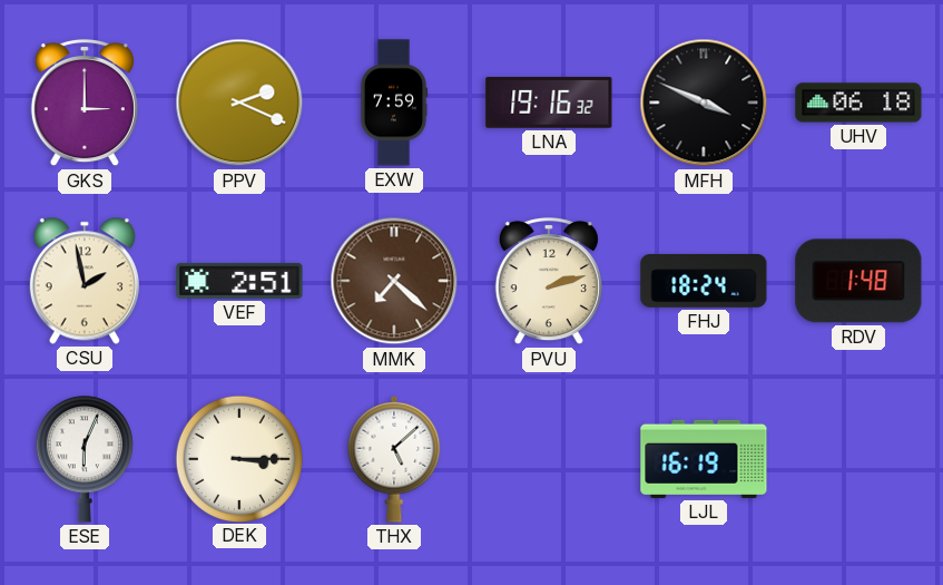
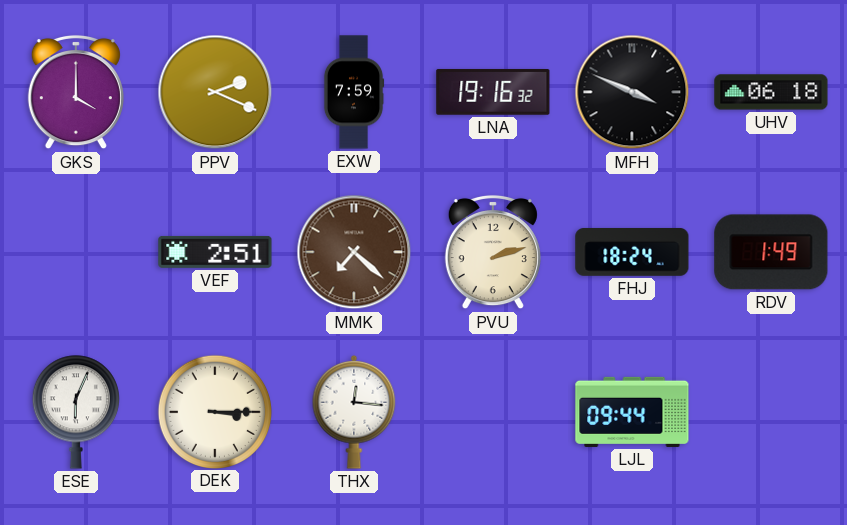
GKS: 3:00 -> 4:00
CSU: 1:58 -> none
RDV: 1:48 -> 1:49
THX: 5:08 -> 12:16
LJL: 16:19 -> 09:44
